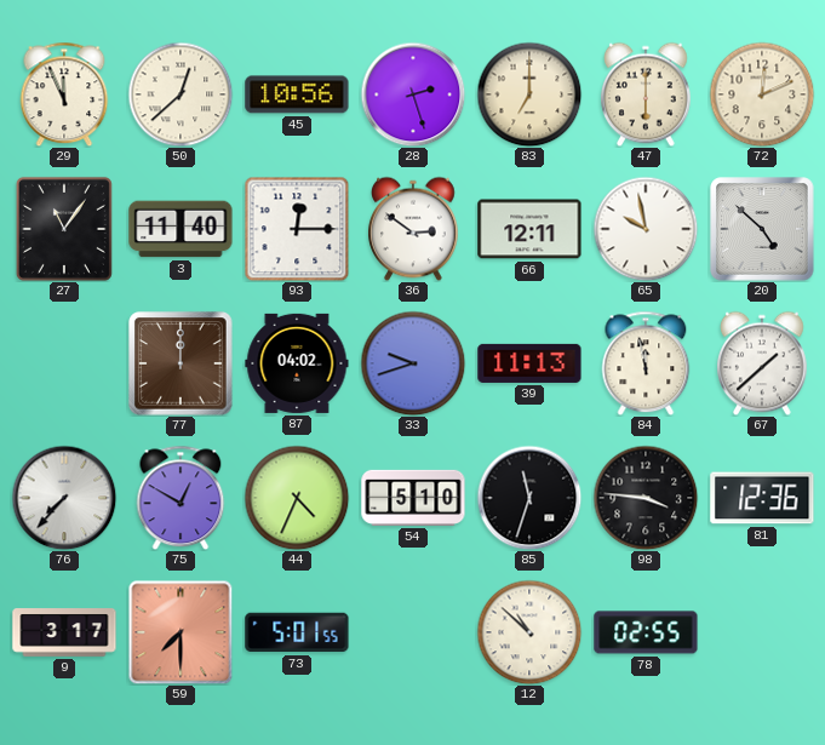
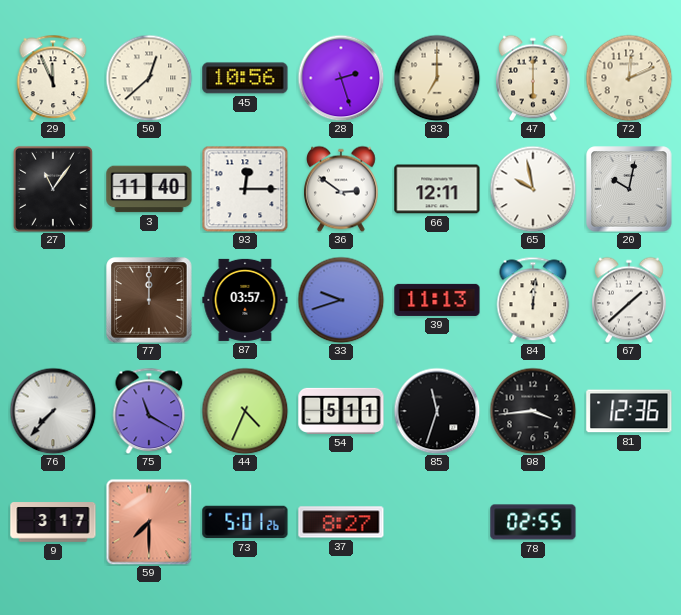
20: 4:52 -> 10:02
87: 04:02 -> 03:57
84: 11:58 -> 12:01
75: 12:50 -> 11:20
54: 5:10 -> 5:11
98: 3:46 -> 3:44
73: 5:01:55 -> 5:01:26
37: none -> 8:27
12: 10:52 -> none
